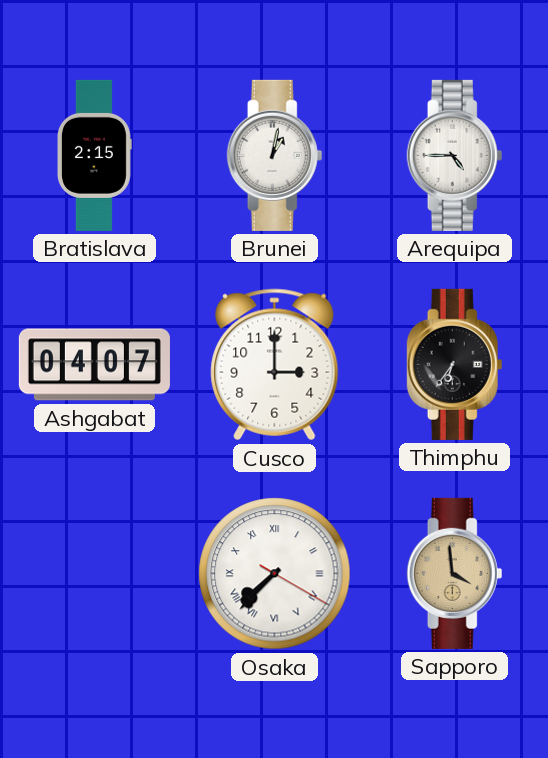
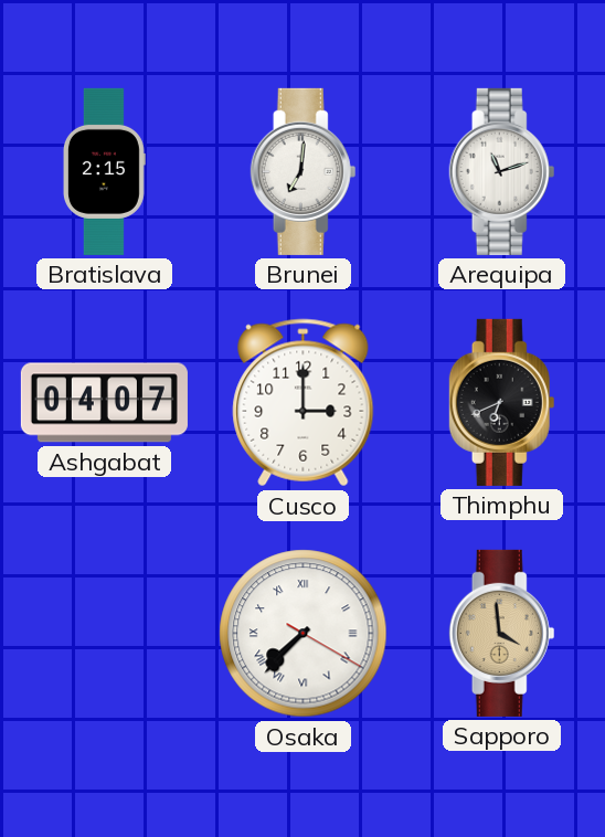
Brunei: 1:02 -> 7:01
Arequipa: 4:45 -> 11:12
Thimphu: 6:36 -> 6:41
